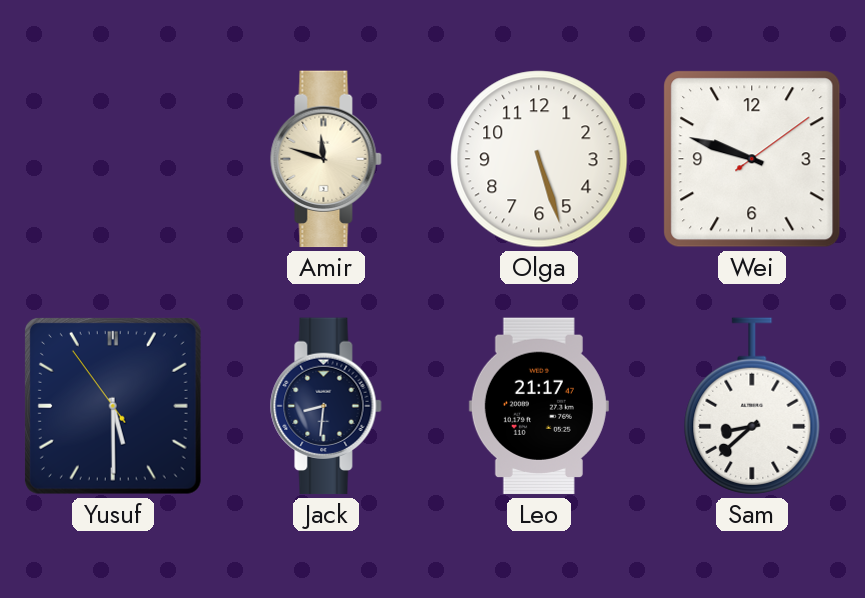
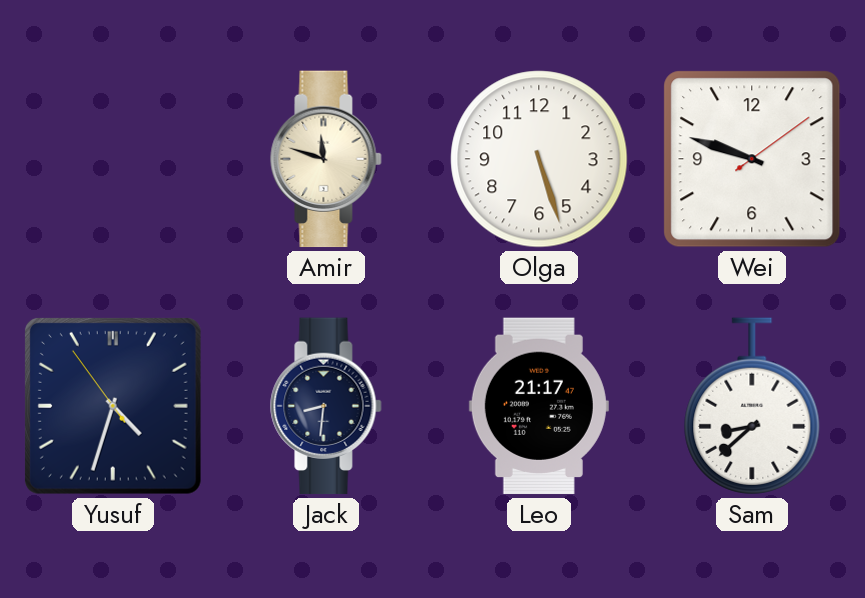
Yusuf: 5:29 -> 4:32
